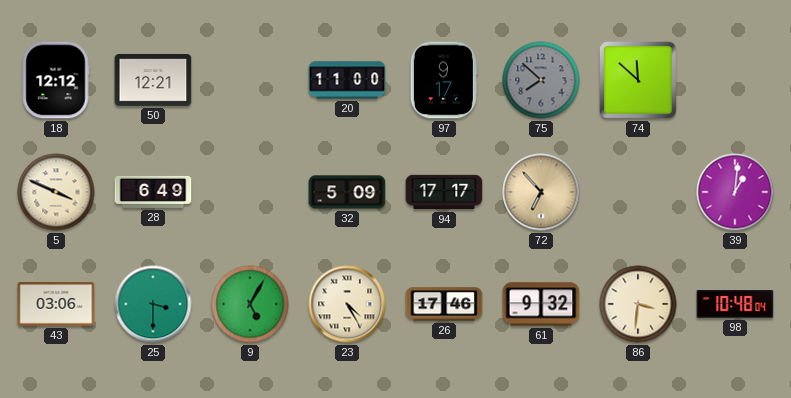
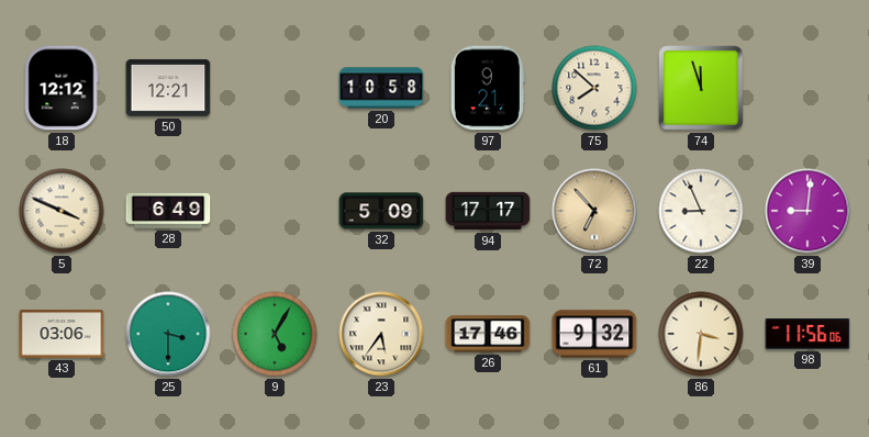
20: 11:00 -> 10:58
97: 9:17 -> 9:21
75 dial: grey -> cream
74: 11:52 -> 11:57
22: none -> 8:56
39: 1:01 -> 9:01
23: 4:25 -> 5:36
98: 10:48 -> 11:56
